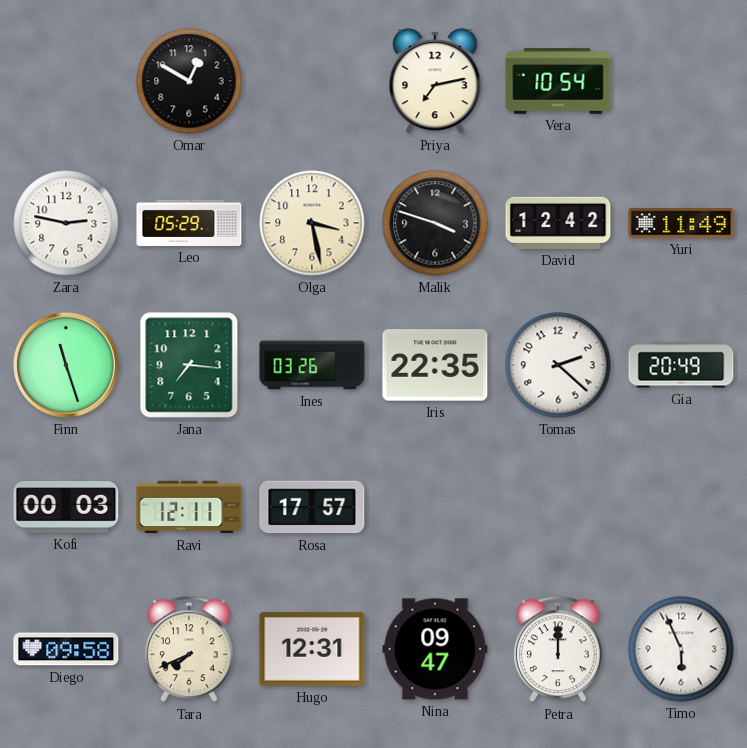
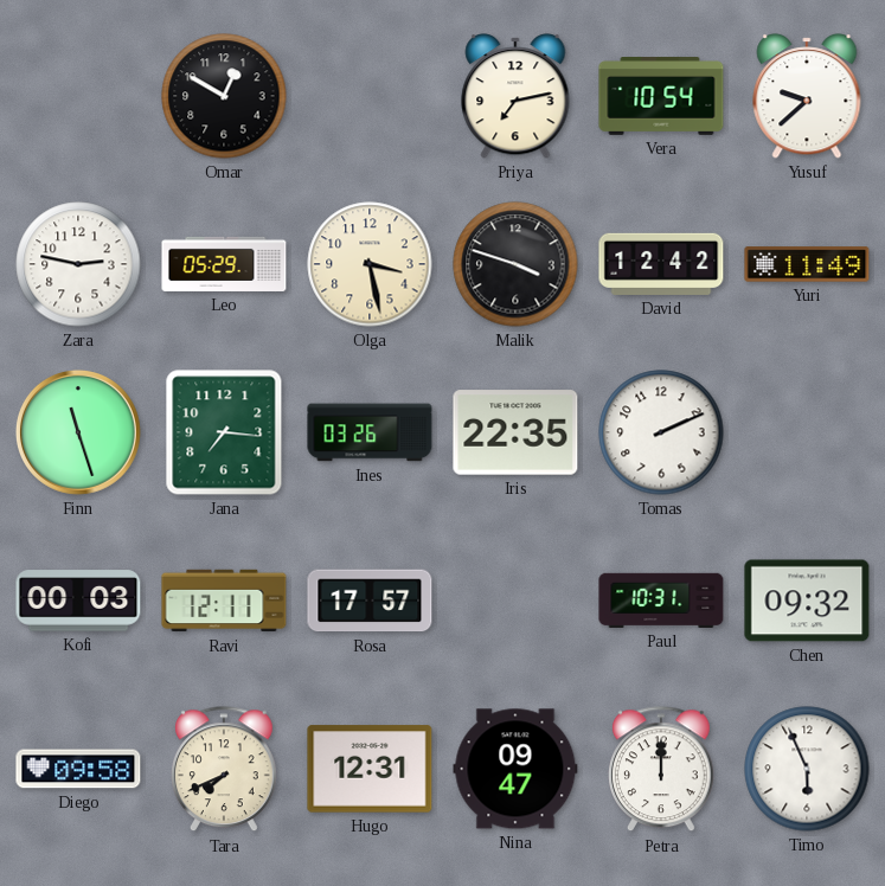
Yusuf: none -> 9:38
Tomas: 2:22 -> 2:11
Gia: 20:49 -> none
Paul: none -> 10:31
Chen: none -> 09:32
